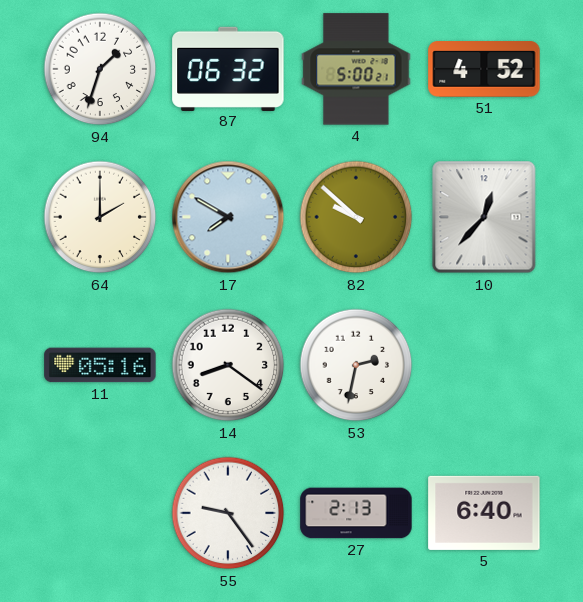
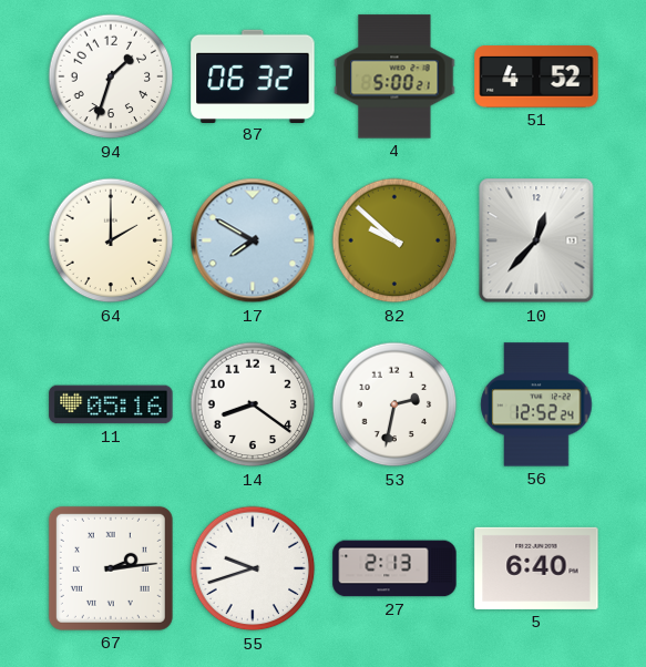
56: none -> 12:52
67: none -> 2:14
55: 9:24 -> 9:42
